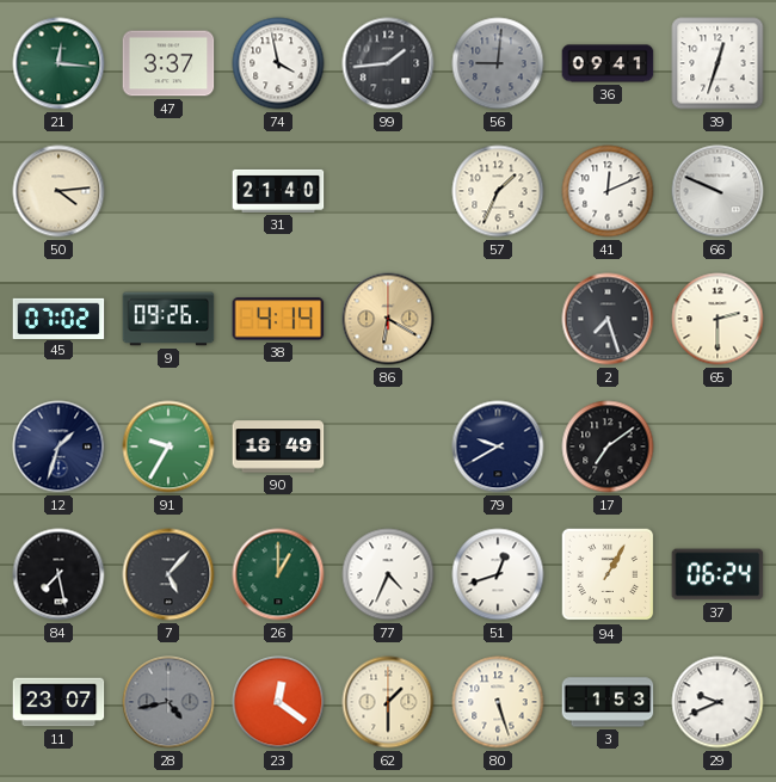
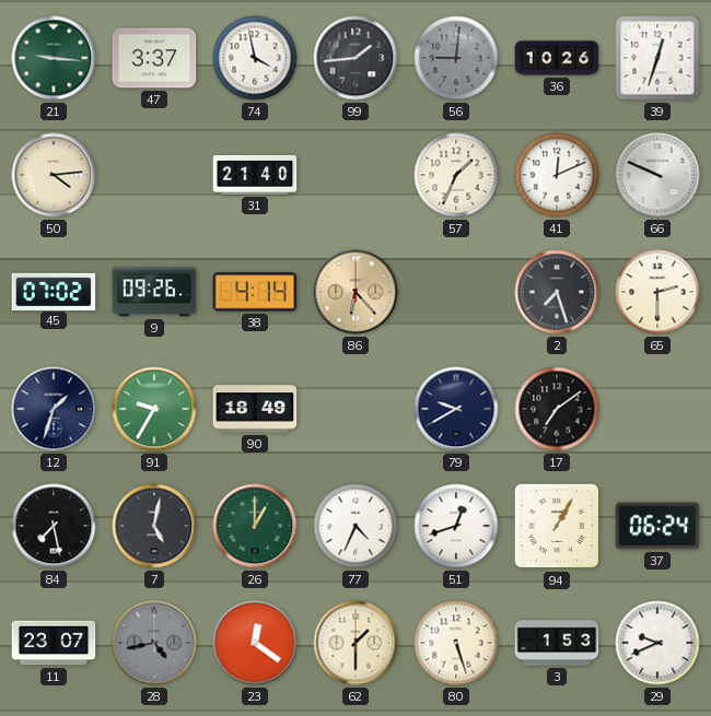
21: 12:16 -> 9:16
36: 09:41 -> 10:26
86: 6:20 -> 6:23
7: 5:07 -> 5:02
